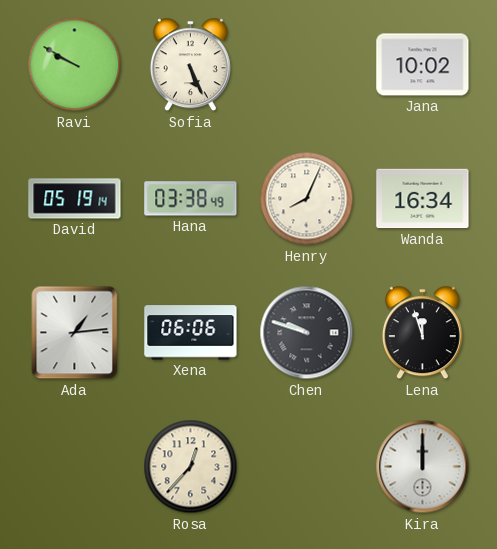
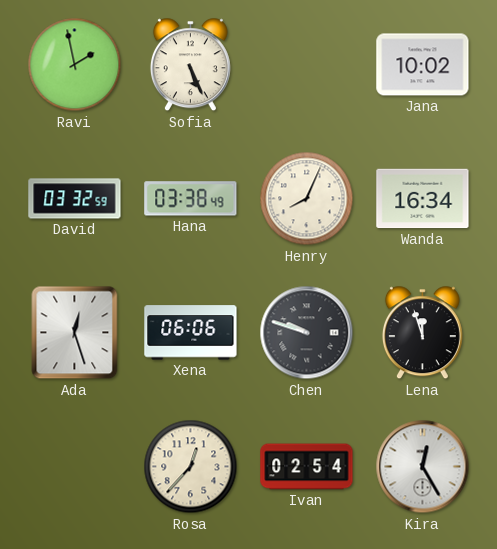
Ravi: 9:50 -> 1:58
David: 05:19 -> 03:32
Ada: 1:14 -> 12:27
Ivan: none -> 02:54
Kira: 12:00 -> 12:25
